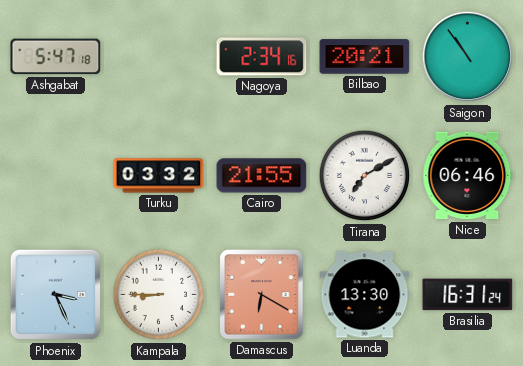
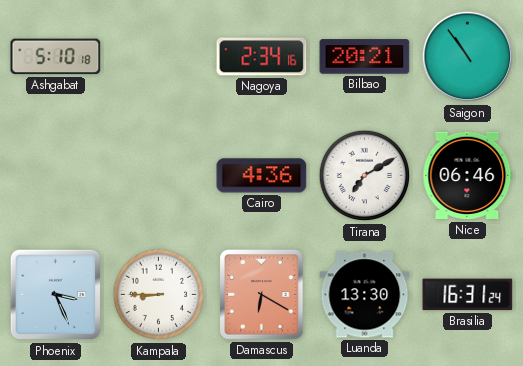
Ashgabat: 5:47 -> 5:10
Turku: 03:32 -> none
Cairo: 21:55 -> 4:36
